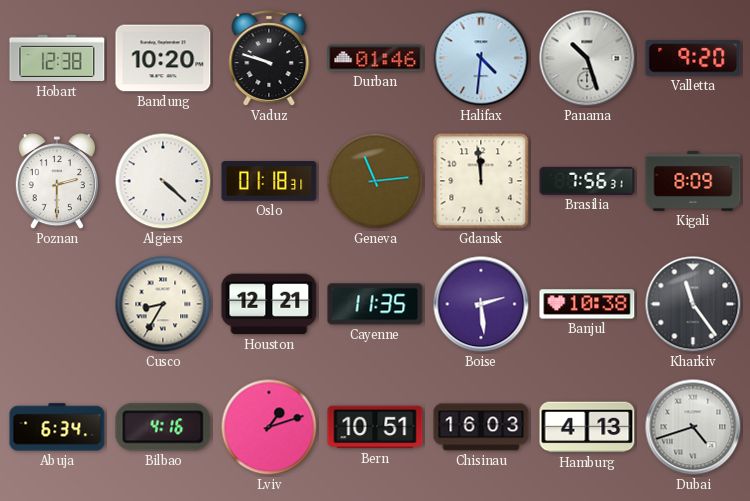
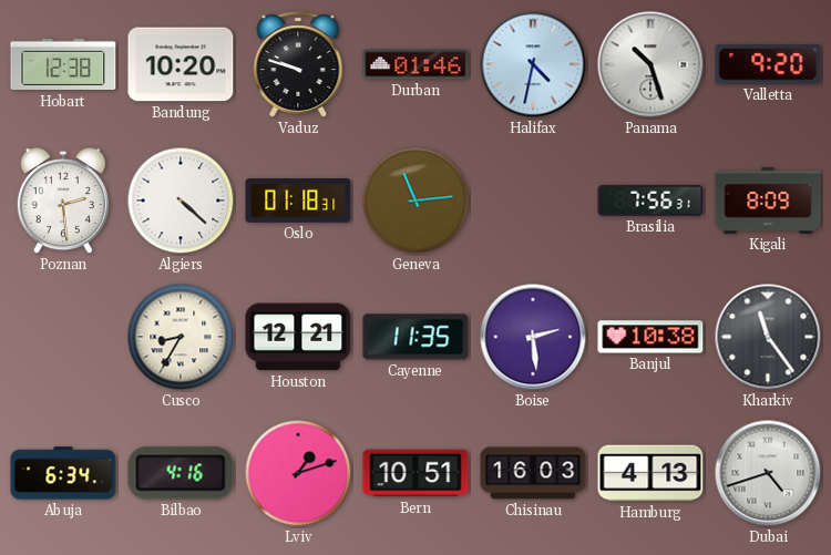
Halifax: 4:31 -> 4:32
Poznan: 2:30 -> 2:29
Gdansk: 11:59 -> none
